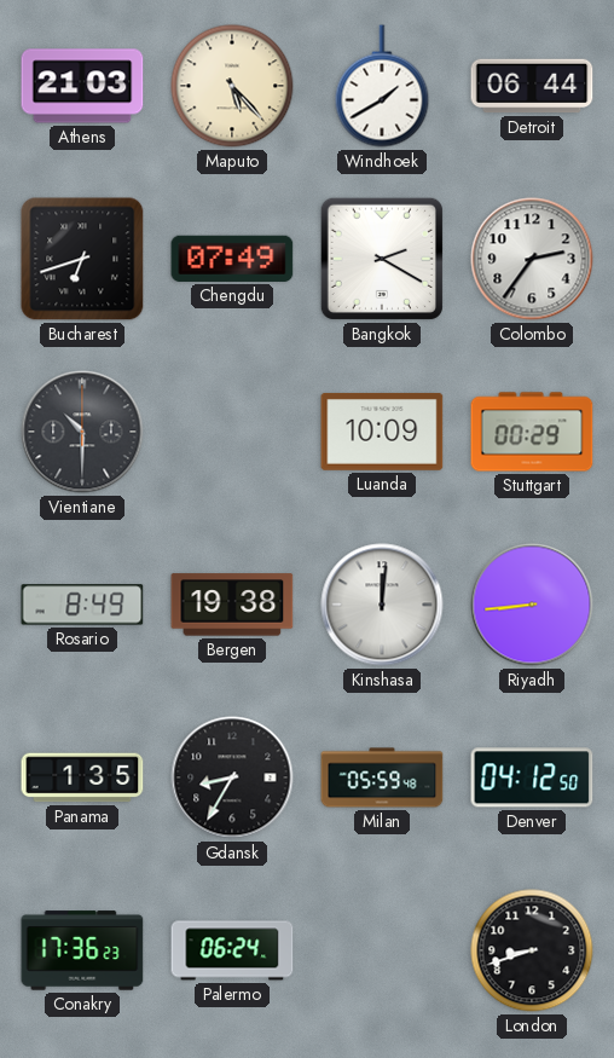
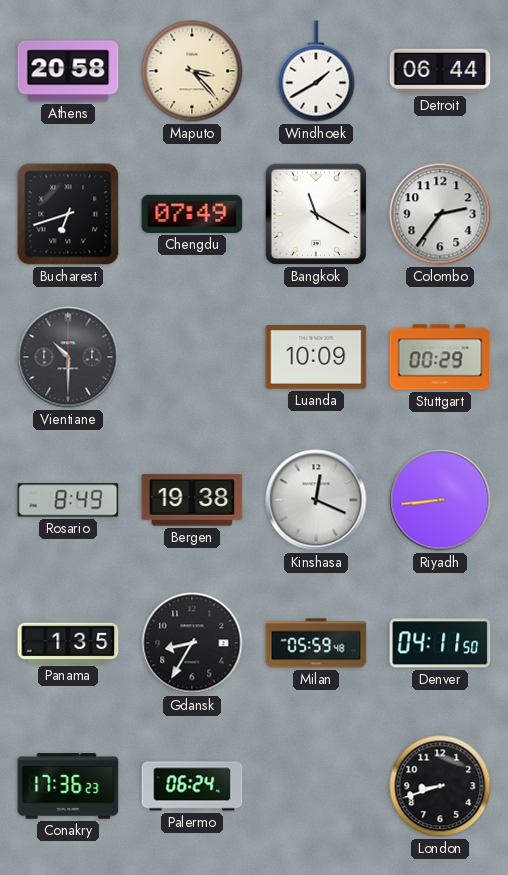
Athens: 21:03 -> 20:58
Maputo: 5:23 -> 3:23
Bangkok: 2:20 -> 11:20
Kinshasa: 12:01 -> 12:19
Denver: 04:12 -> 04:11
